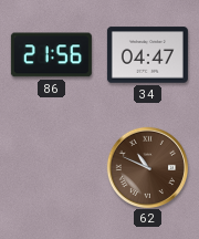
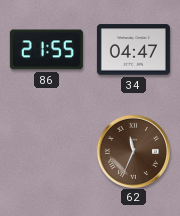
86: 21:56 -> 21:55
62: 10:49 -> 11:34
